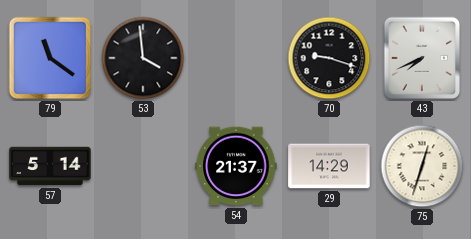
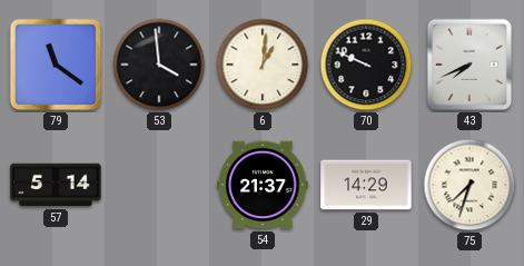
6: none -> 1:01
70: 9:18 -> 9:49
75: 12:33 -> 7:33
